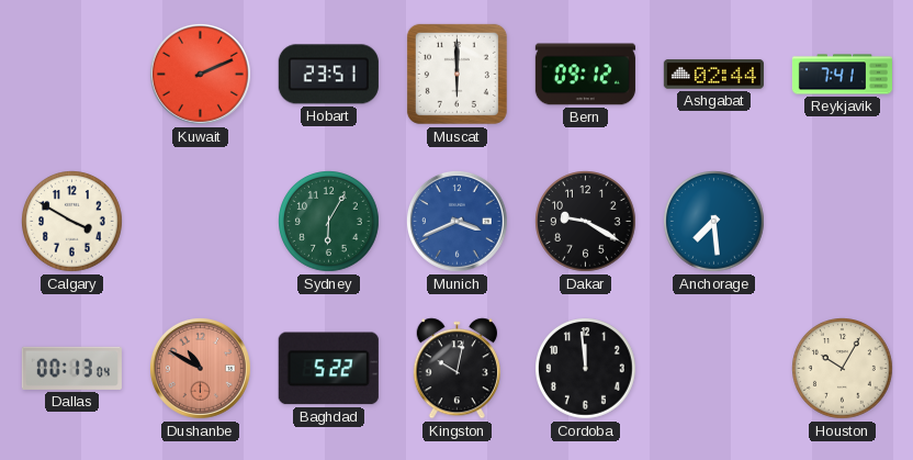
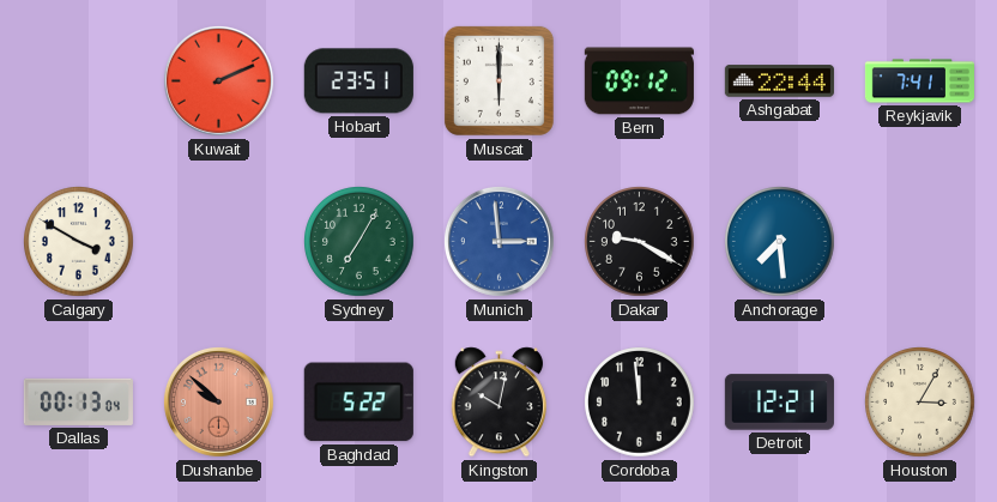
Ashgabat: 02:44 -> 22:44
Sydney: 6:05 -> 7:05
Munich: 3:41 -> 2:59
Dushanbe: 10:50 -> 9:52
Detroit: none -> 12:21
Houston: 10:05 -> 3:05
